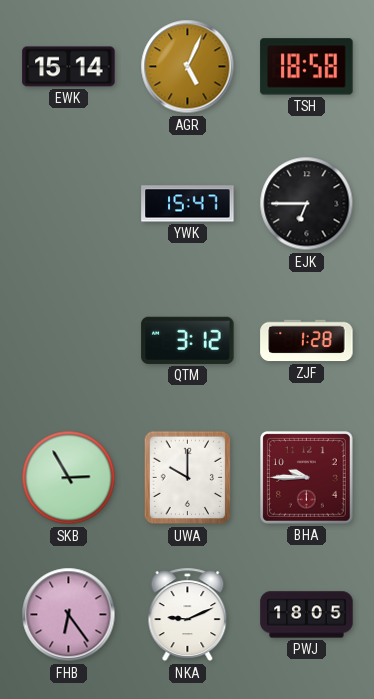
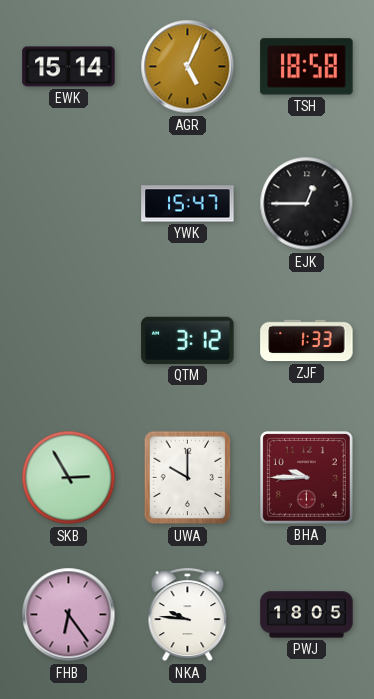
EJK: 6:45 -> 12:45
ZJF: 1:28 -> 1:33
NKA: 9:11 -> 9:46
